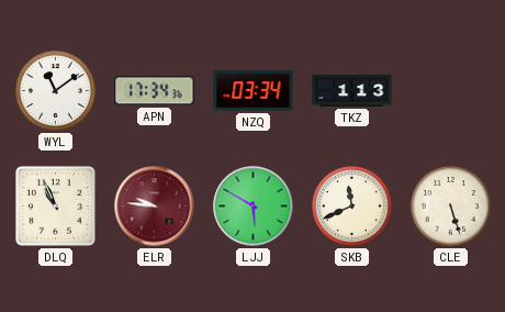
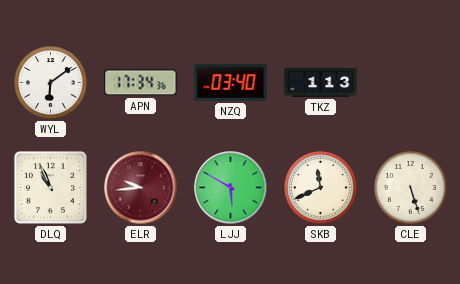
WYL: 11:09 -> 6:09
NZQ: 03:34 -> 03:40
ELR: 9:46 -> 9:44
